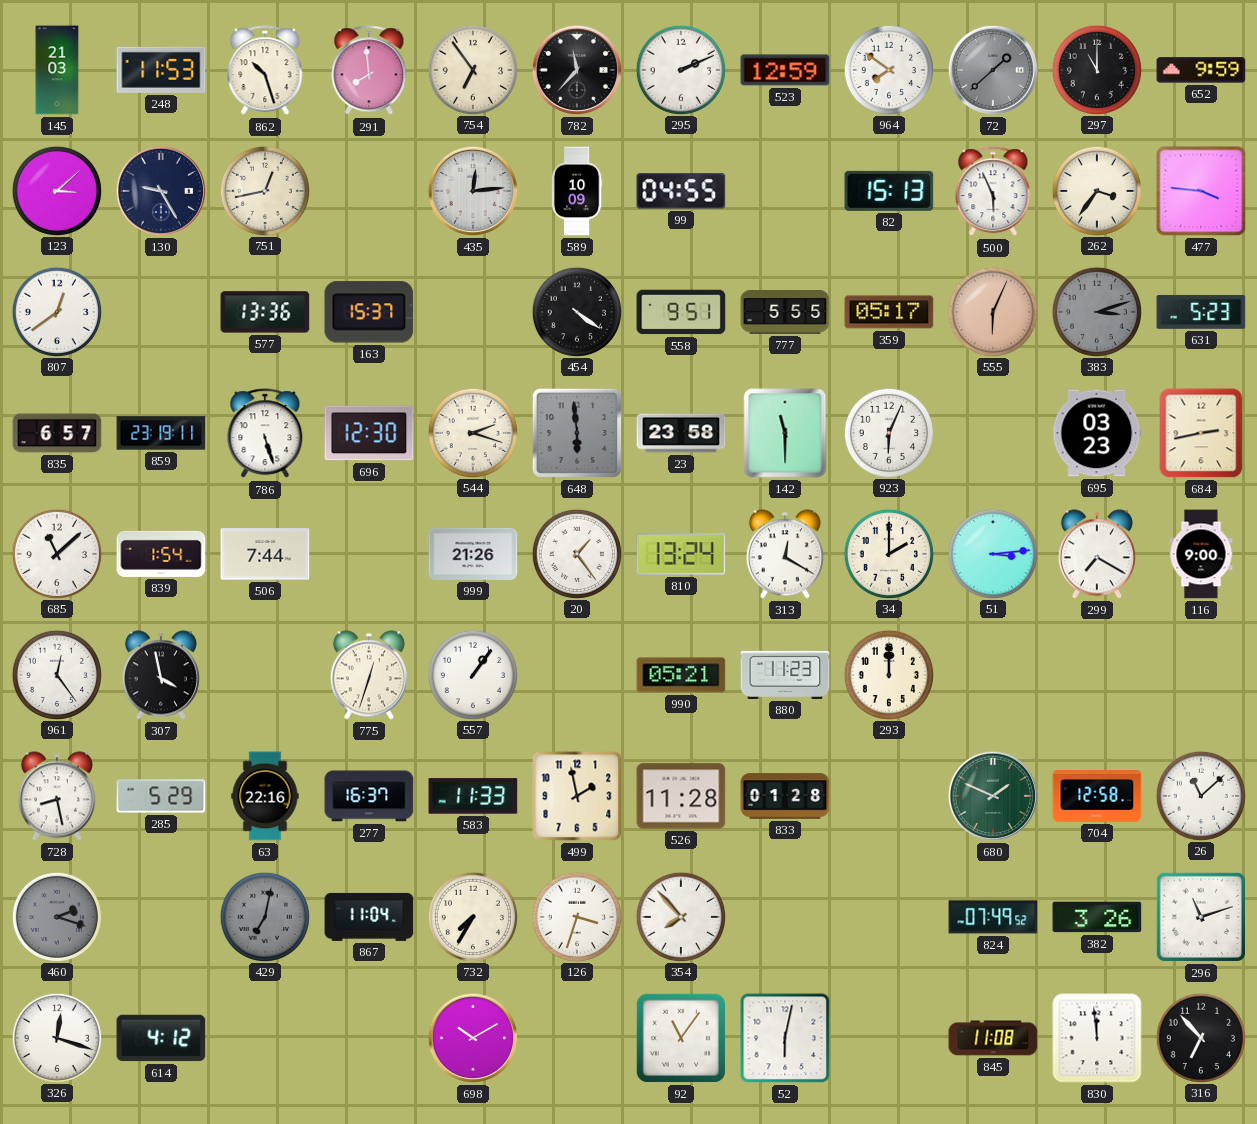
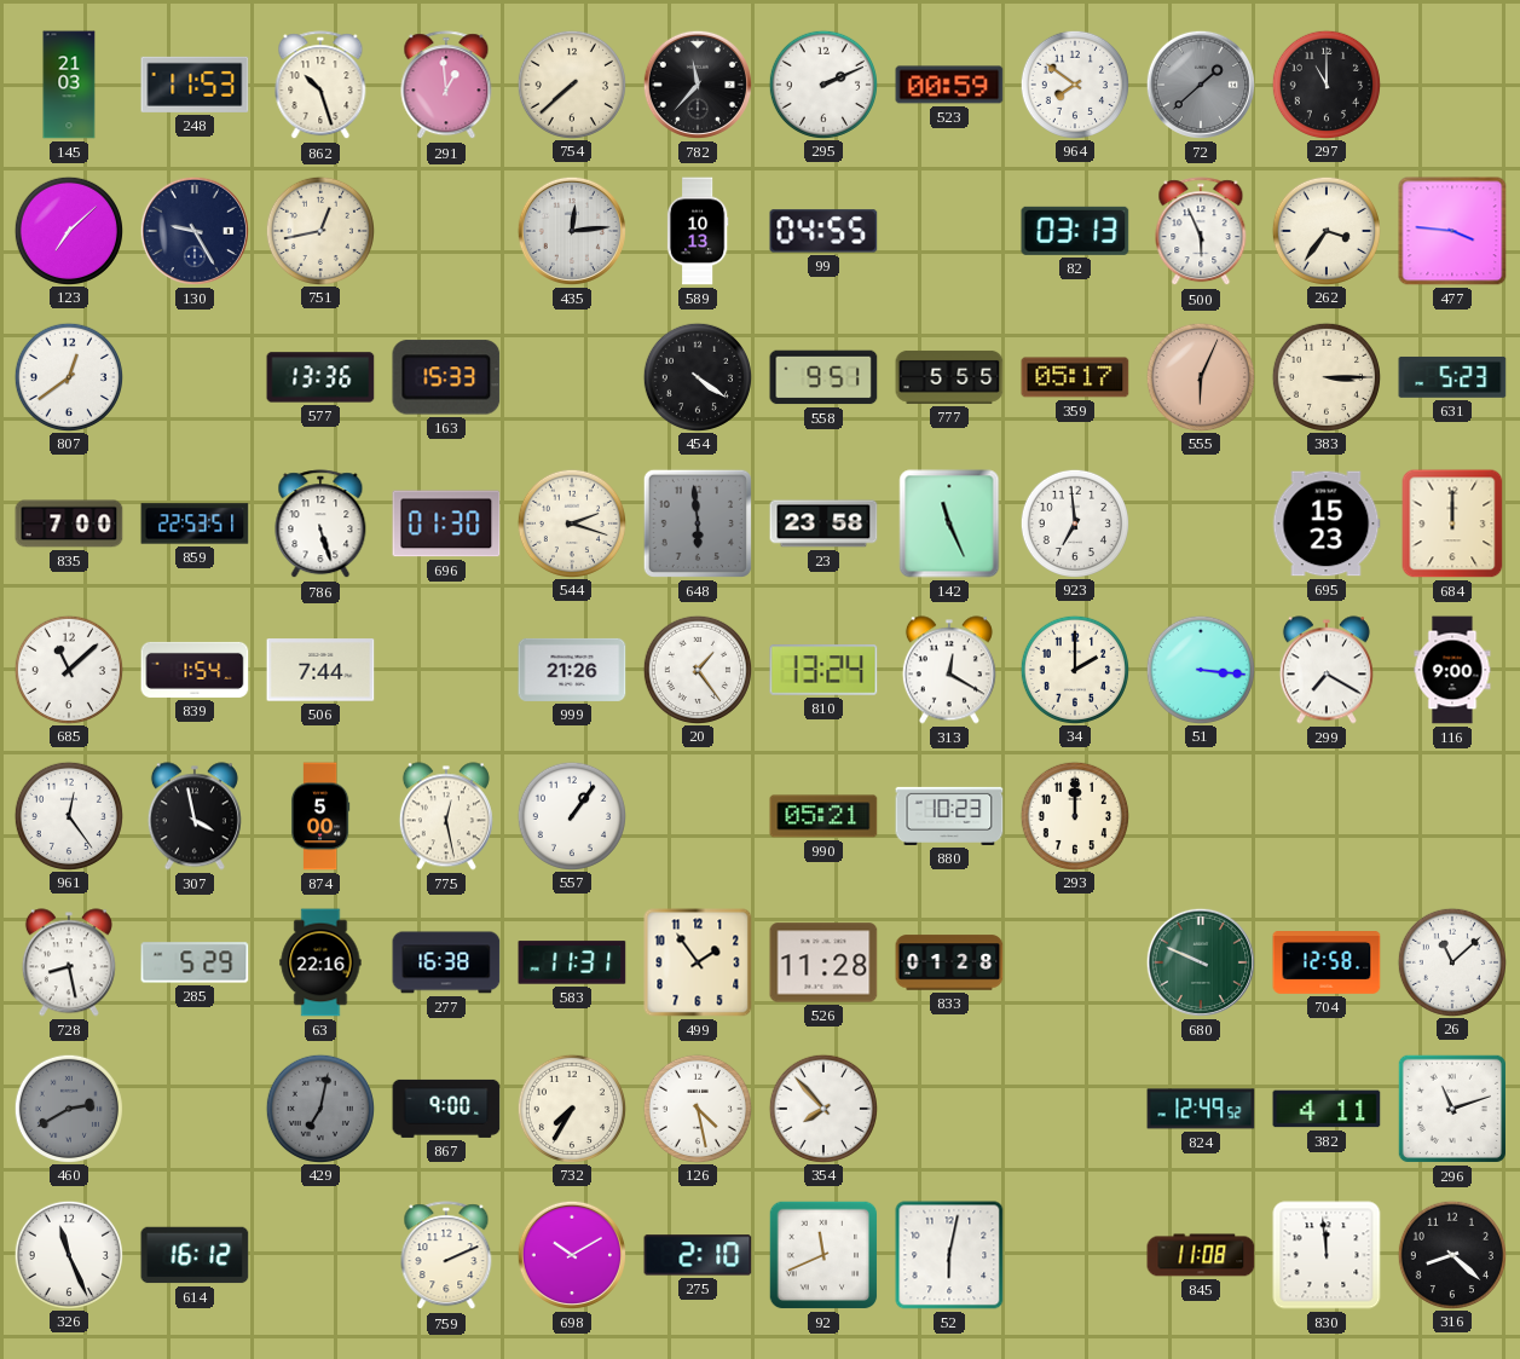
291: 7:59 -> 12:59
754: 6:54 -> 7:38
523: 12:59 -> 00:59
652: 9:59 -> none
123: 3:08 -> 7:08
589: 10:09 -> 10:13
82: 15:13 -> 03:13
163: 15:37 -> 15:33
383: 3:12 -> 3:15
383 dial: grey -> cream
835: 6:57 -> 7:00
859: 23:19 -> 22:53
696: 12:30 -> 01:30
142: 11:30 -> 11:26
923: 6:04 -> 6:59
695: 03:23 -> 15:23
684: 2:43 -> 12:00
51: 3:14 -> 3:16
874: none -> 5:00
775: 12:33 -> 12:28
880: 11:23 -> 10:23
277: 16:37 -> 16:38
583: 11:33 -> 11:31
499: 1:58 -> 1:54
680: 1:49 -> 9:49
460: 2:18 -> 2:40
867: 11:04 -> 9:00
126: 3:33 -> 4:28
824: 07:49 -> 12:49
382: 3:26 -> 4:11
326: 12:18 -> 11:26
614: 4:12 -> 16:12
759: none -> 2:11
275: none -> 2:10
92: 11:06 -> 11:41
316: 6:53 -> 8:22
